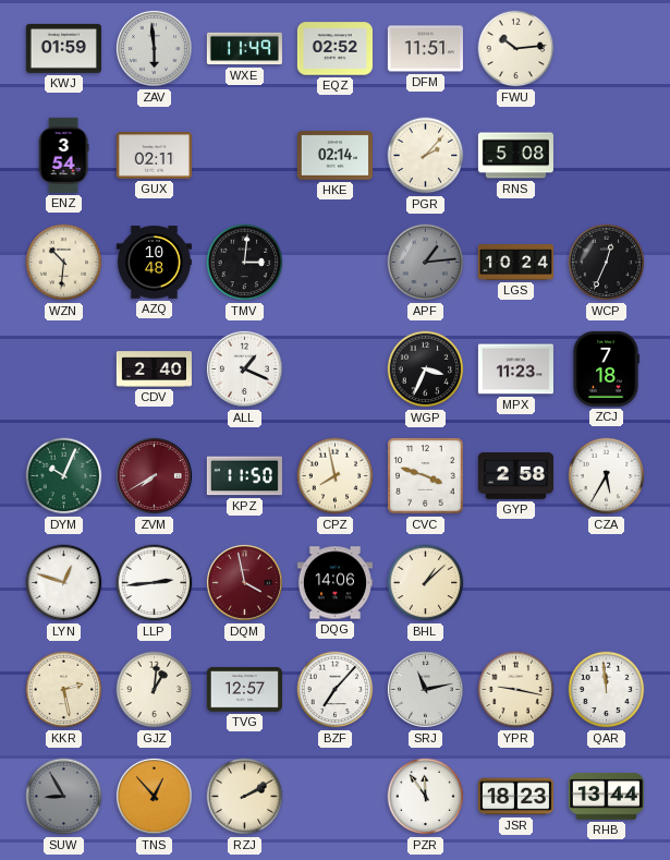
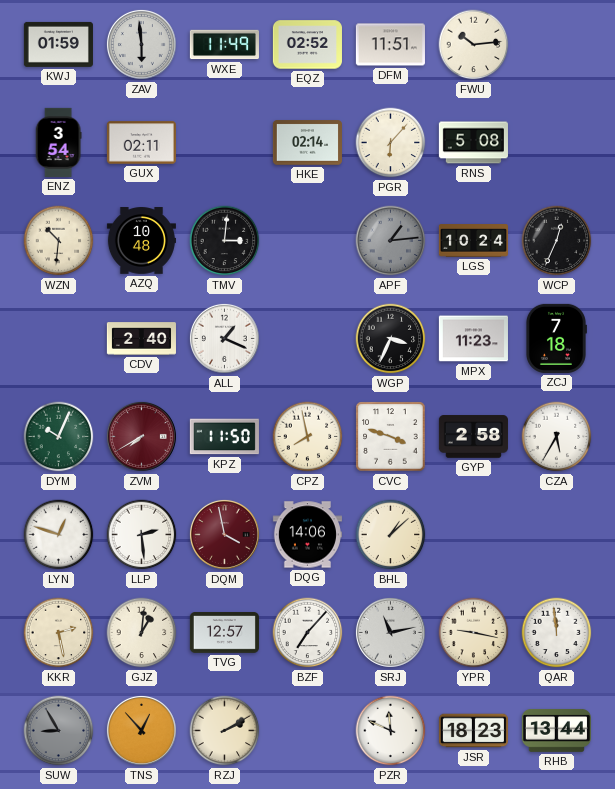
PGR: 2:07 -> 6:07
LLP: 2:44 -> 2:29
PZR: 11:54 -> 11:49
